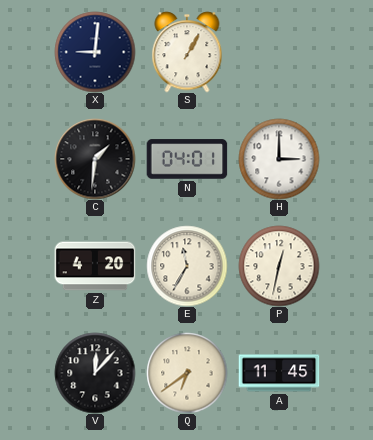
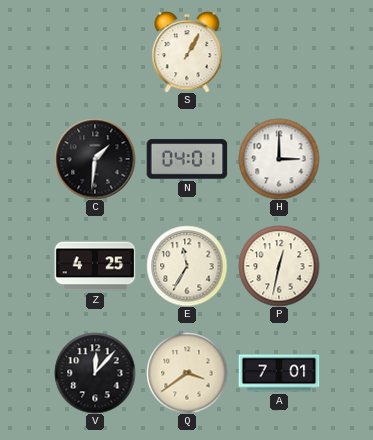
X: 9:01 -> none
Z: 4:20 -> 4:25
Q: 6:39 -> 3:39
A: 11:45 -> 7:01
